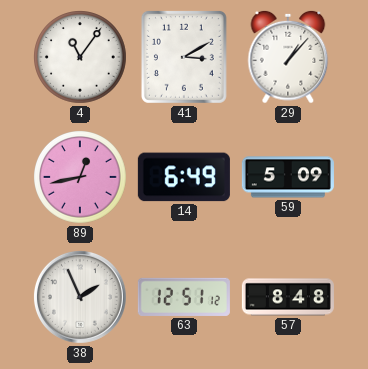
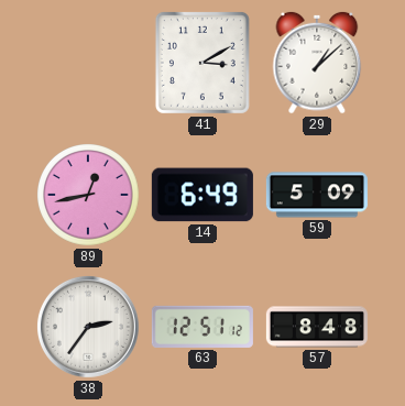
4: 11:06 -> none
29: 1:07 -> 1:08
38: 1:56 -> 2:36
